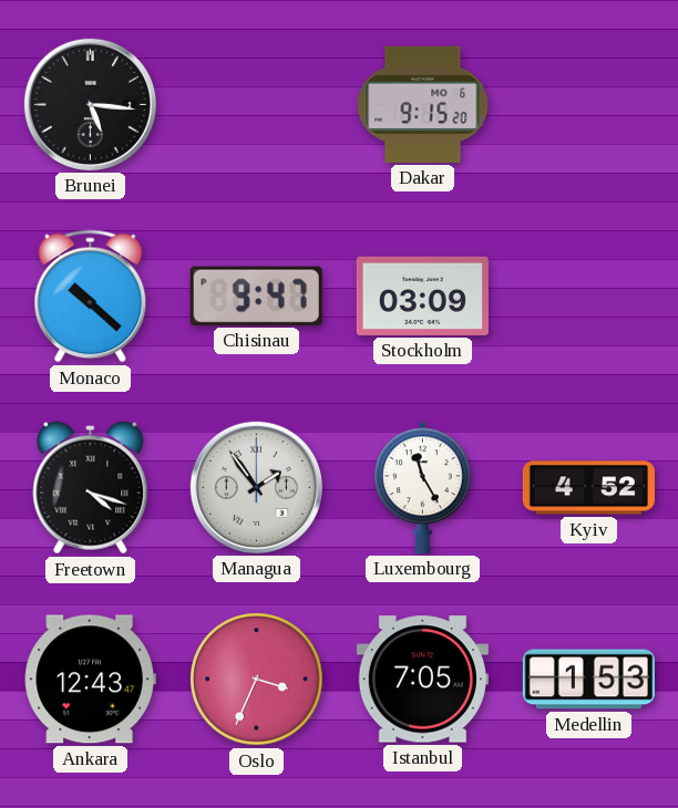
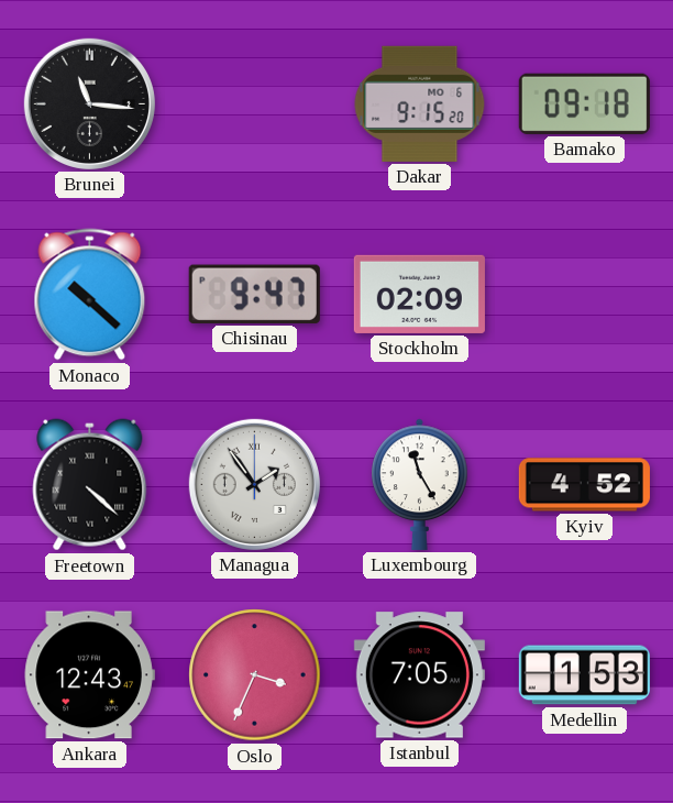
Brunei: 5:16 -> 11:16
Bamako: none -> 09:18
Stockholm: 03:09 -> 02:09
Freetown: 4:18 -> 4:22
